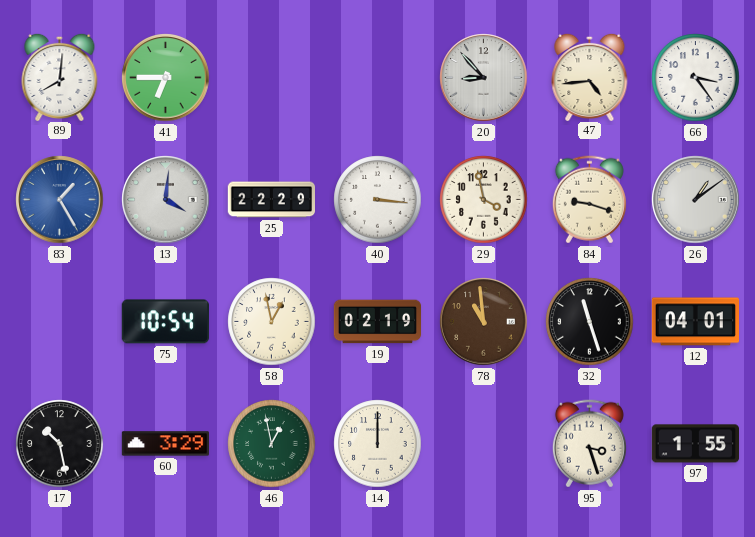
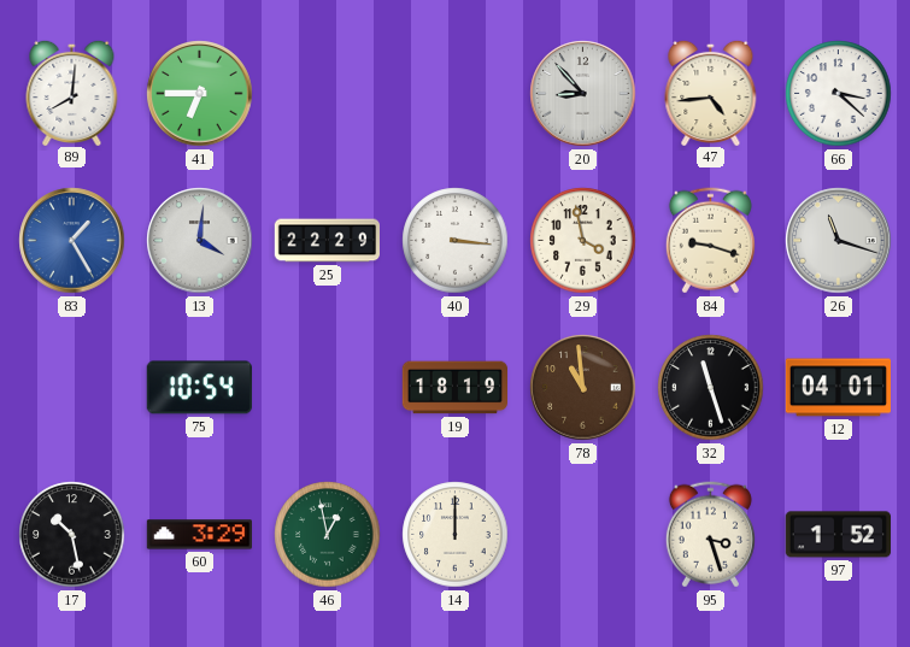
66: 3:24 -> 3:22
26: 1:09 -> 11:18
58: 12:58 -> none
19: 02:19 -> 18:19
97: 1:55 -> 1:52
